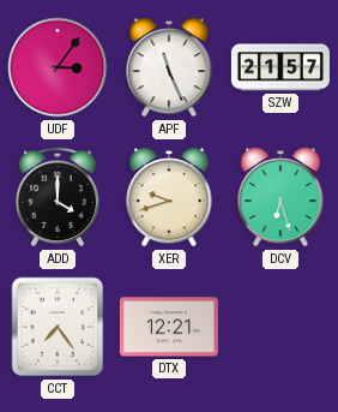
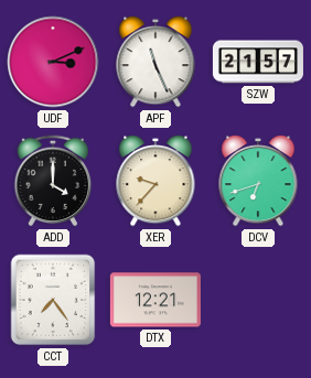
UDF: 3:06 -> 3:11
XER: 9:42 -> 9:37
DCV: 6:27 -> 6:42
